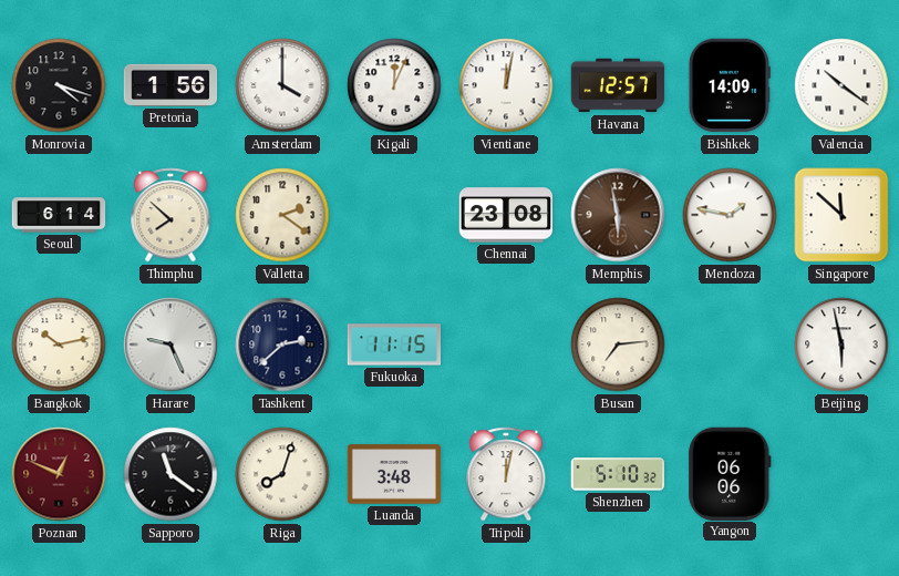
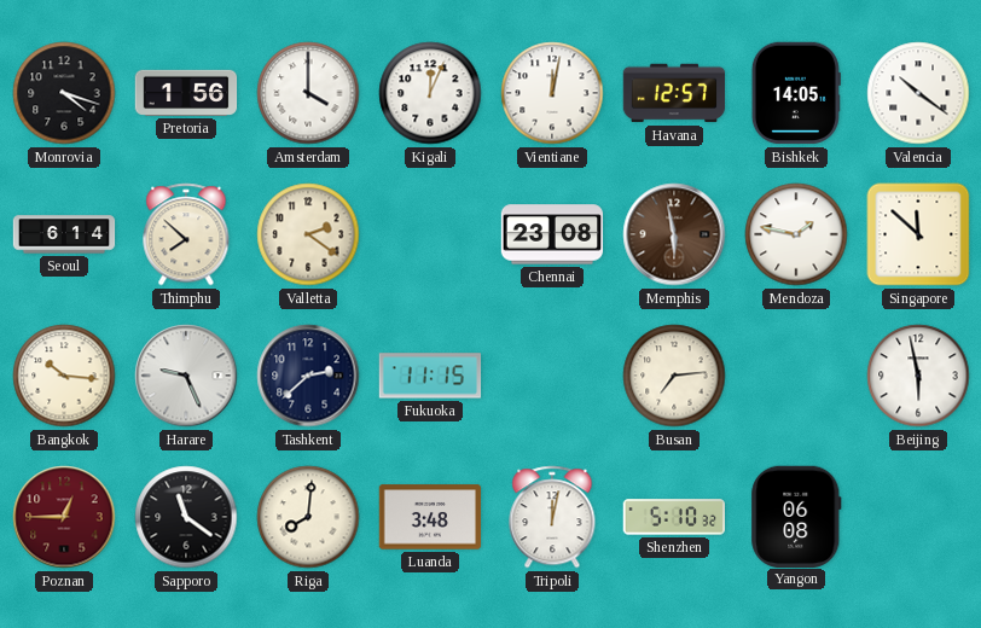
Bishkek: 14:09 -> 14:05
Bangkok: 10:13 -> 10:16
Poznan: 12:49 -> 12:45
Riga: 8:03 -> 8:01
Yangon: 06:06 -> 06:08
